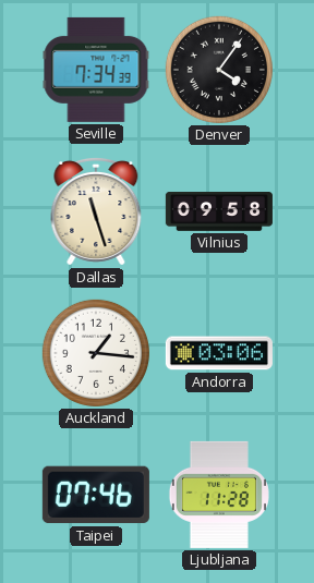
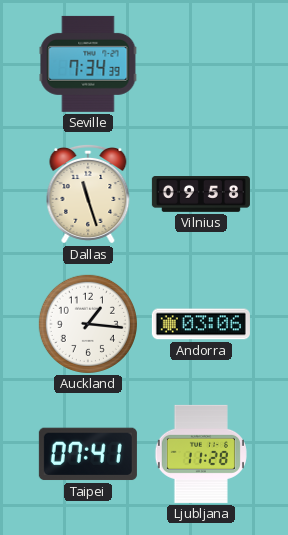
Denver: 4:06 -> none
Taipei: 07:46 -> 07:41
